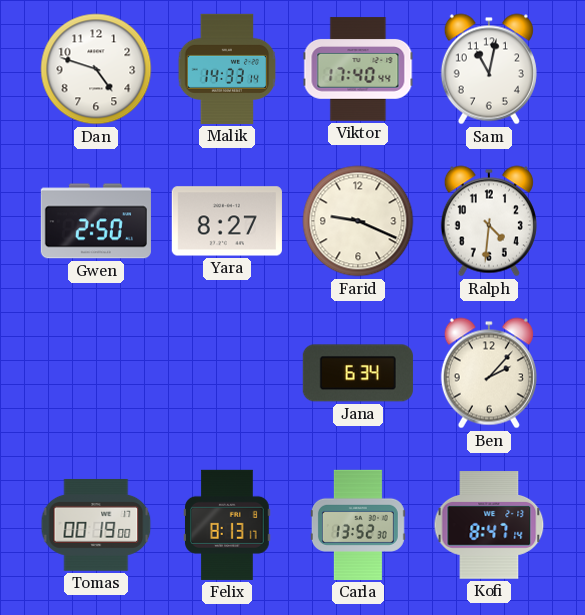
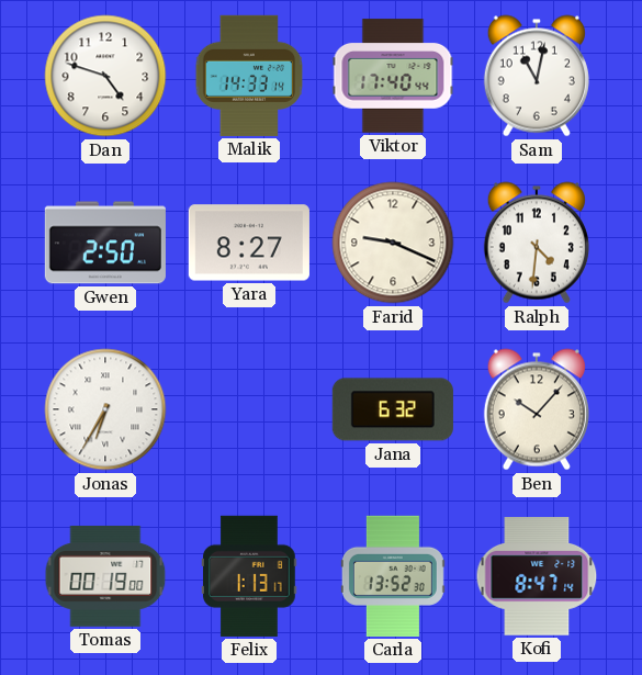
Jonas: none -> 6:35
Jana: 6:34 -> 6:32
Ben: 2:07 -> 10:07
Felix: 8:13 -> 1:13
